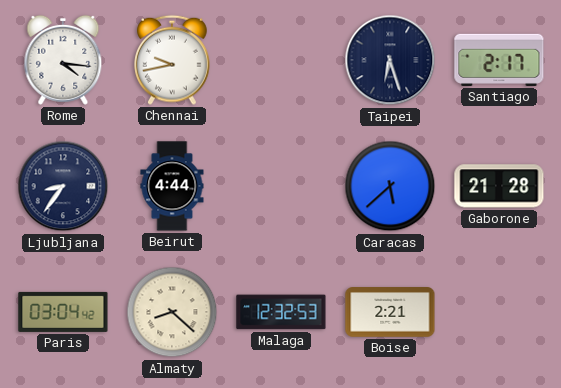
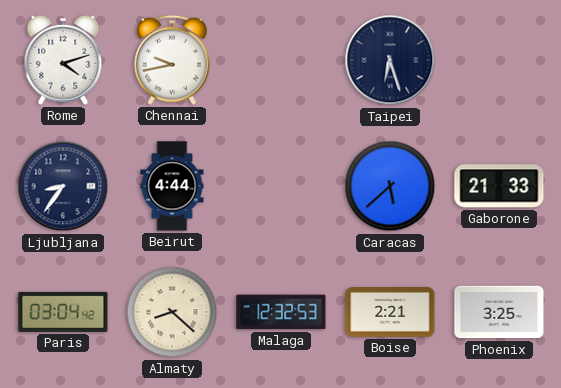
Rome: 4:16 -> 4:12
Santiago: 2:17 -> none
Gaborone: 21:28 -> 21:33
Phoenix: none -> 3:25
